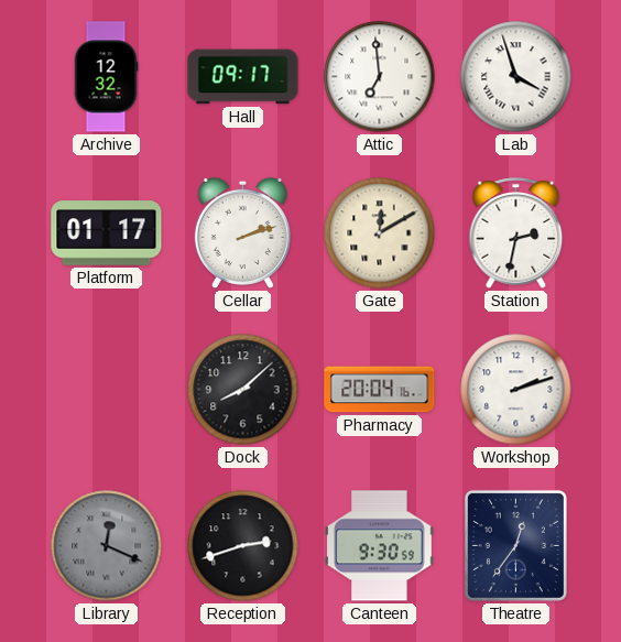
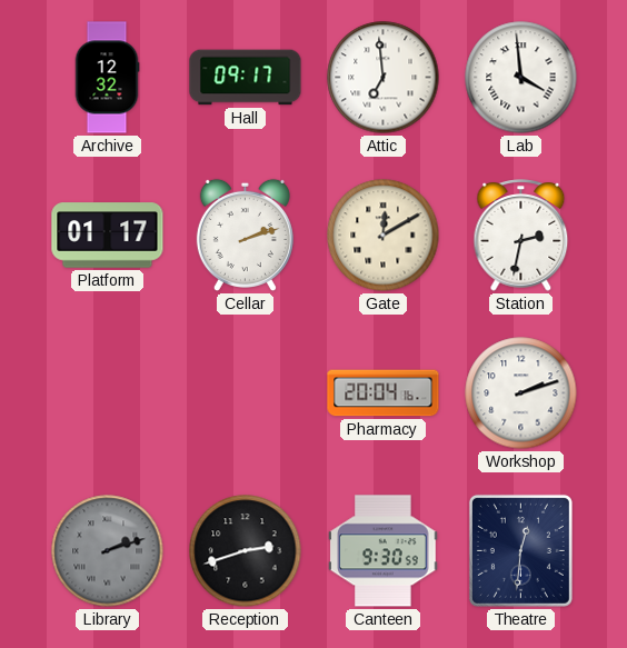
Lab: 3:57 -> 3:59
Dock: 8:08 -> none
Library: 12:19 -> 2:12
Theatre: 12:36 -> 12:31
